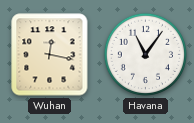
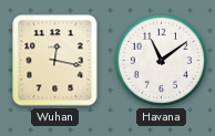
Havana: 11:06 -> 11:09
